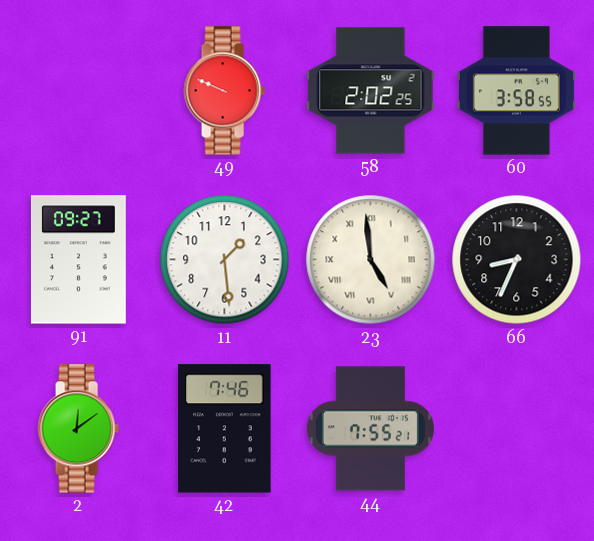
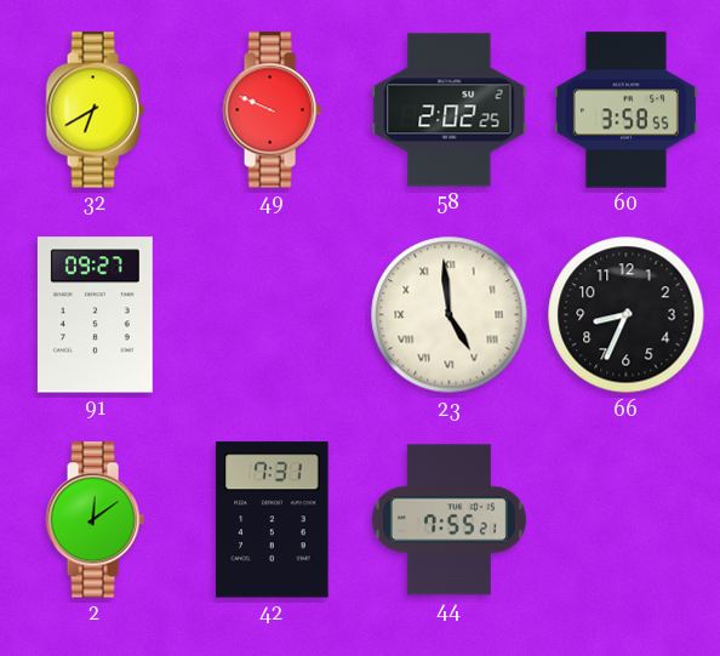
32: none -> 6:40
11: 1:29 -> none
42: 7:46 -> 7:31
